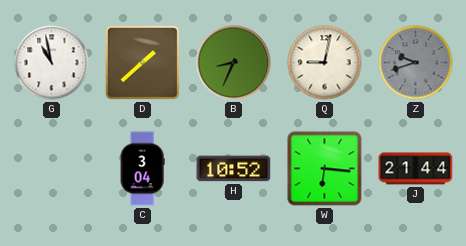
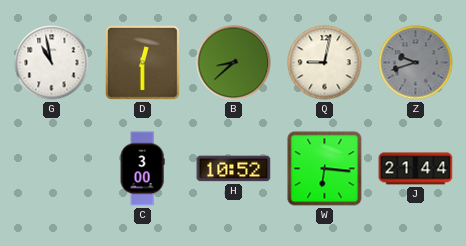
D: 1:38 -> 12:30
B: 8:34 -> 8:38
C: 3:04 -> 3:00
